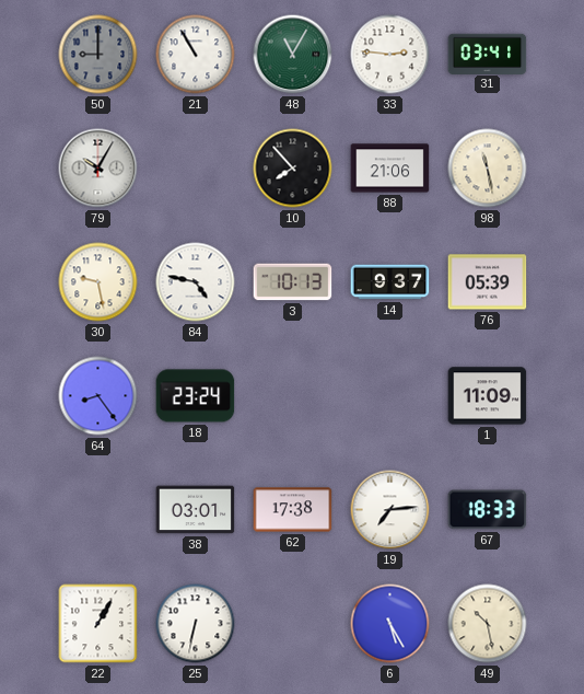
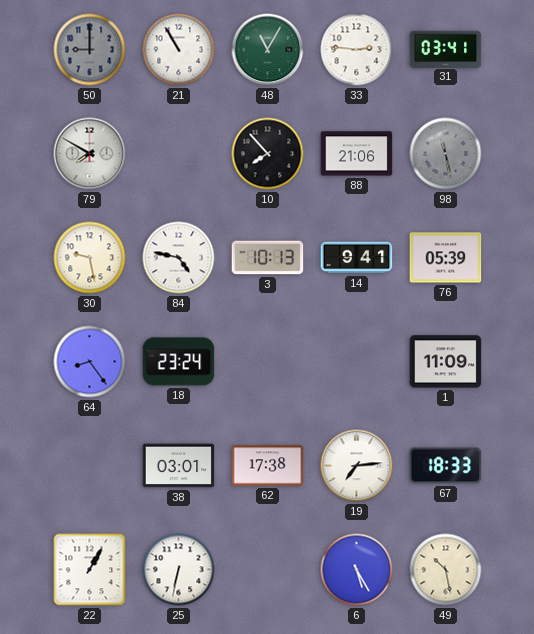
79: 10:05 -> 7:50
98 dial: cream -> grey
14: 9:37 -> 9:41
